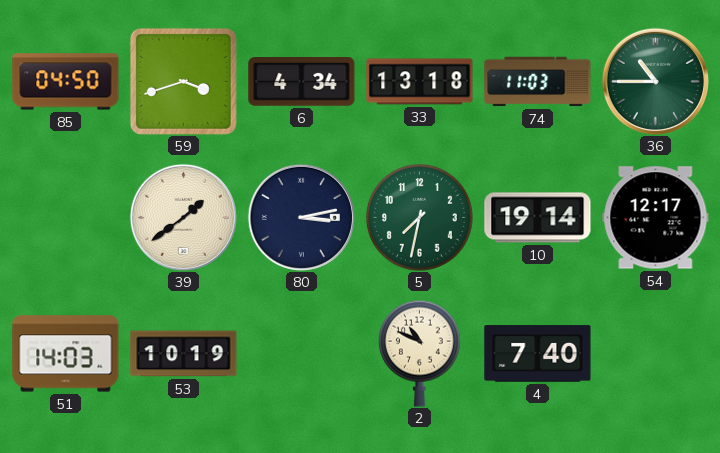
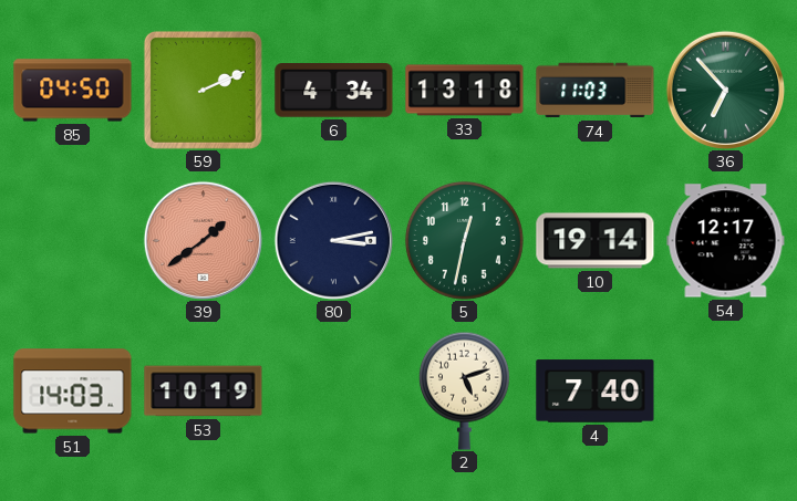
59: 3:42 -> 2:11
36: 10:45 -> 6:53
39 dial: cream -> salmon
5: 7:32 -> 12:32
2: 10:49 -> 5:12
